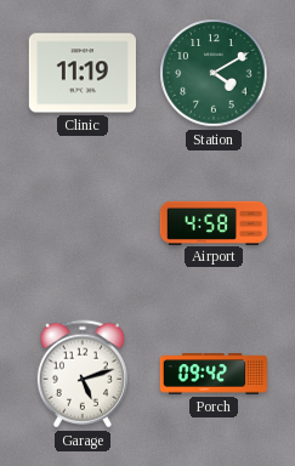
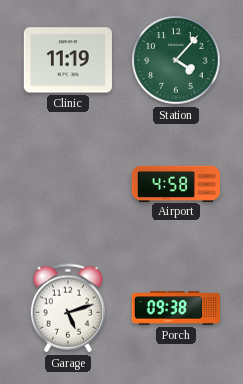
Station: 4:10 -> 4:07
Porch: 09:42 -> 09:38
